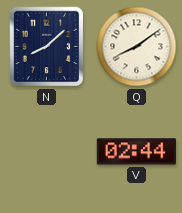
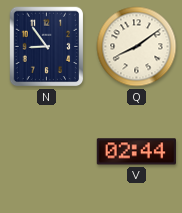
N: 8:08 -> 8:54
